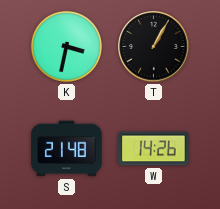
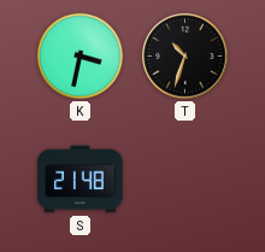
T: 1:05 -> 10:33
W: 14:26 -> none
